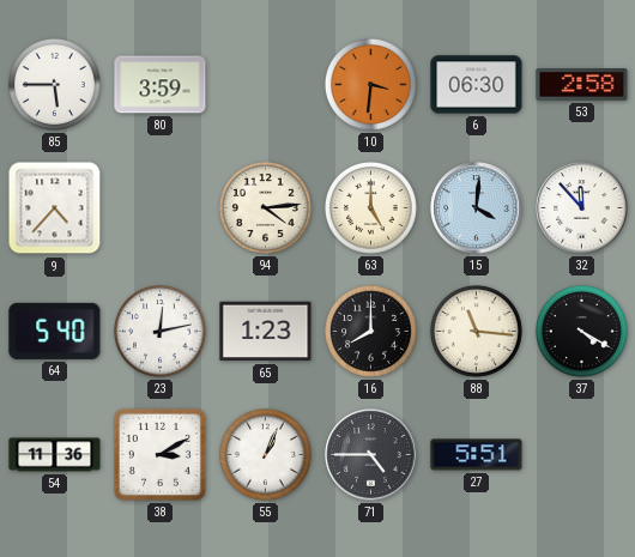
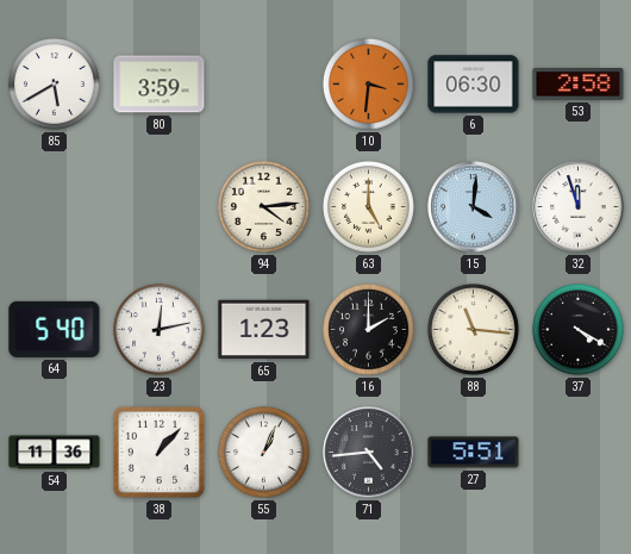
85: 5:45 -> 5:40
9: 4:37 -> none
32: 11:53 -> 11:57
16: 8:00 -> 2:00
38: 3:10 -> 1:07
71: 4:45 -> 4:44
